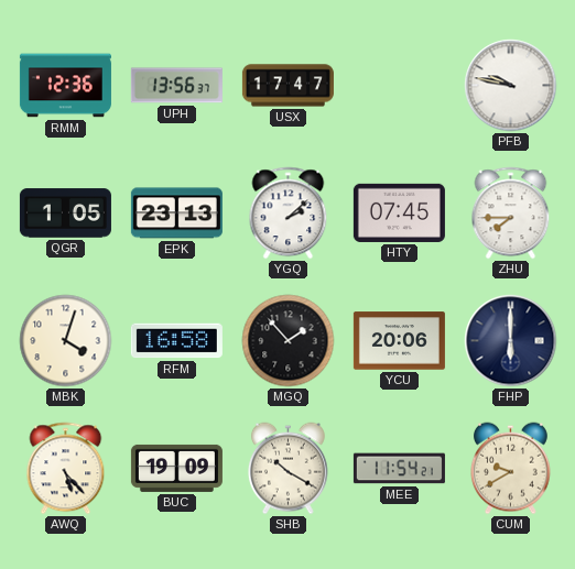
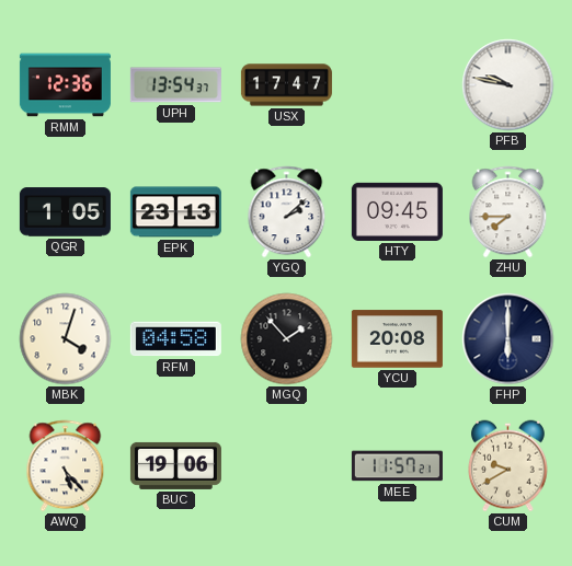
UPH: 13:56 -> 13:54
HTY: 07:45 -> 09:45
RFM: 16:58 -> 04:58
YCU: 20:06 -> 20:08
BUC: 19:09 -> 19:06
SHB: 10:20 -> none
MEE: 11:54 -> 11:57
